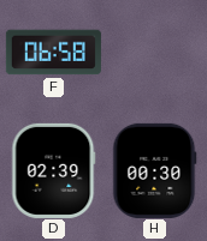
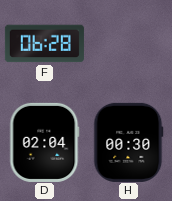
F: 06:58 -> 06:28
D: 02:39 -> 02:04
